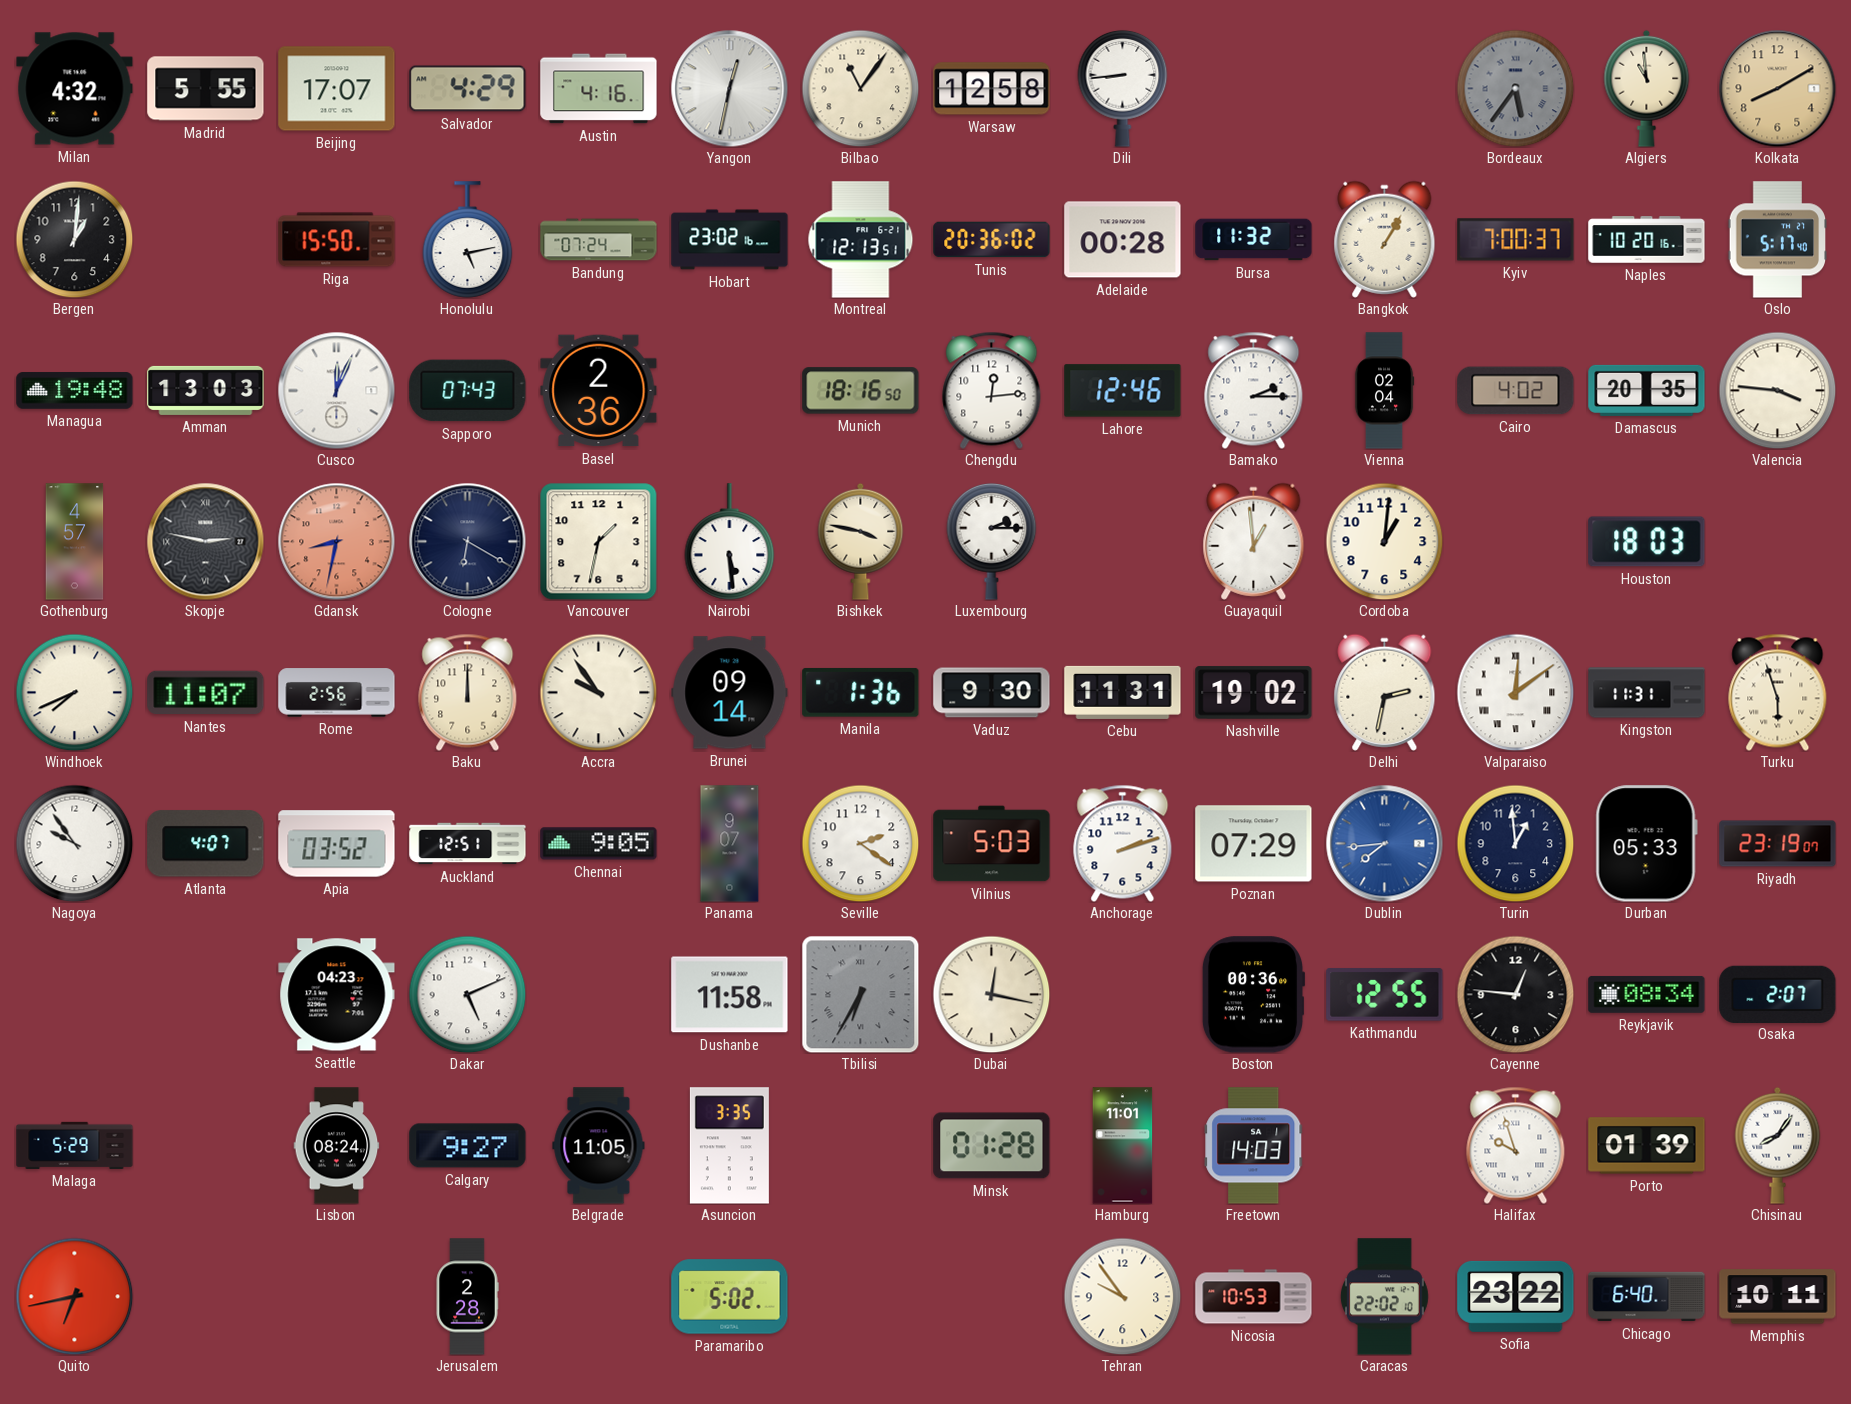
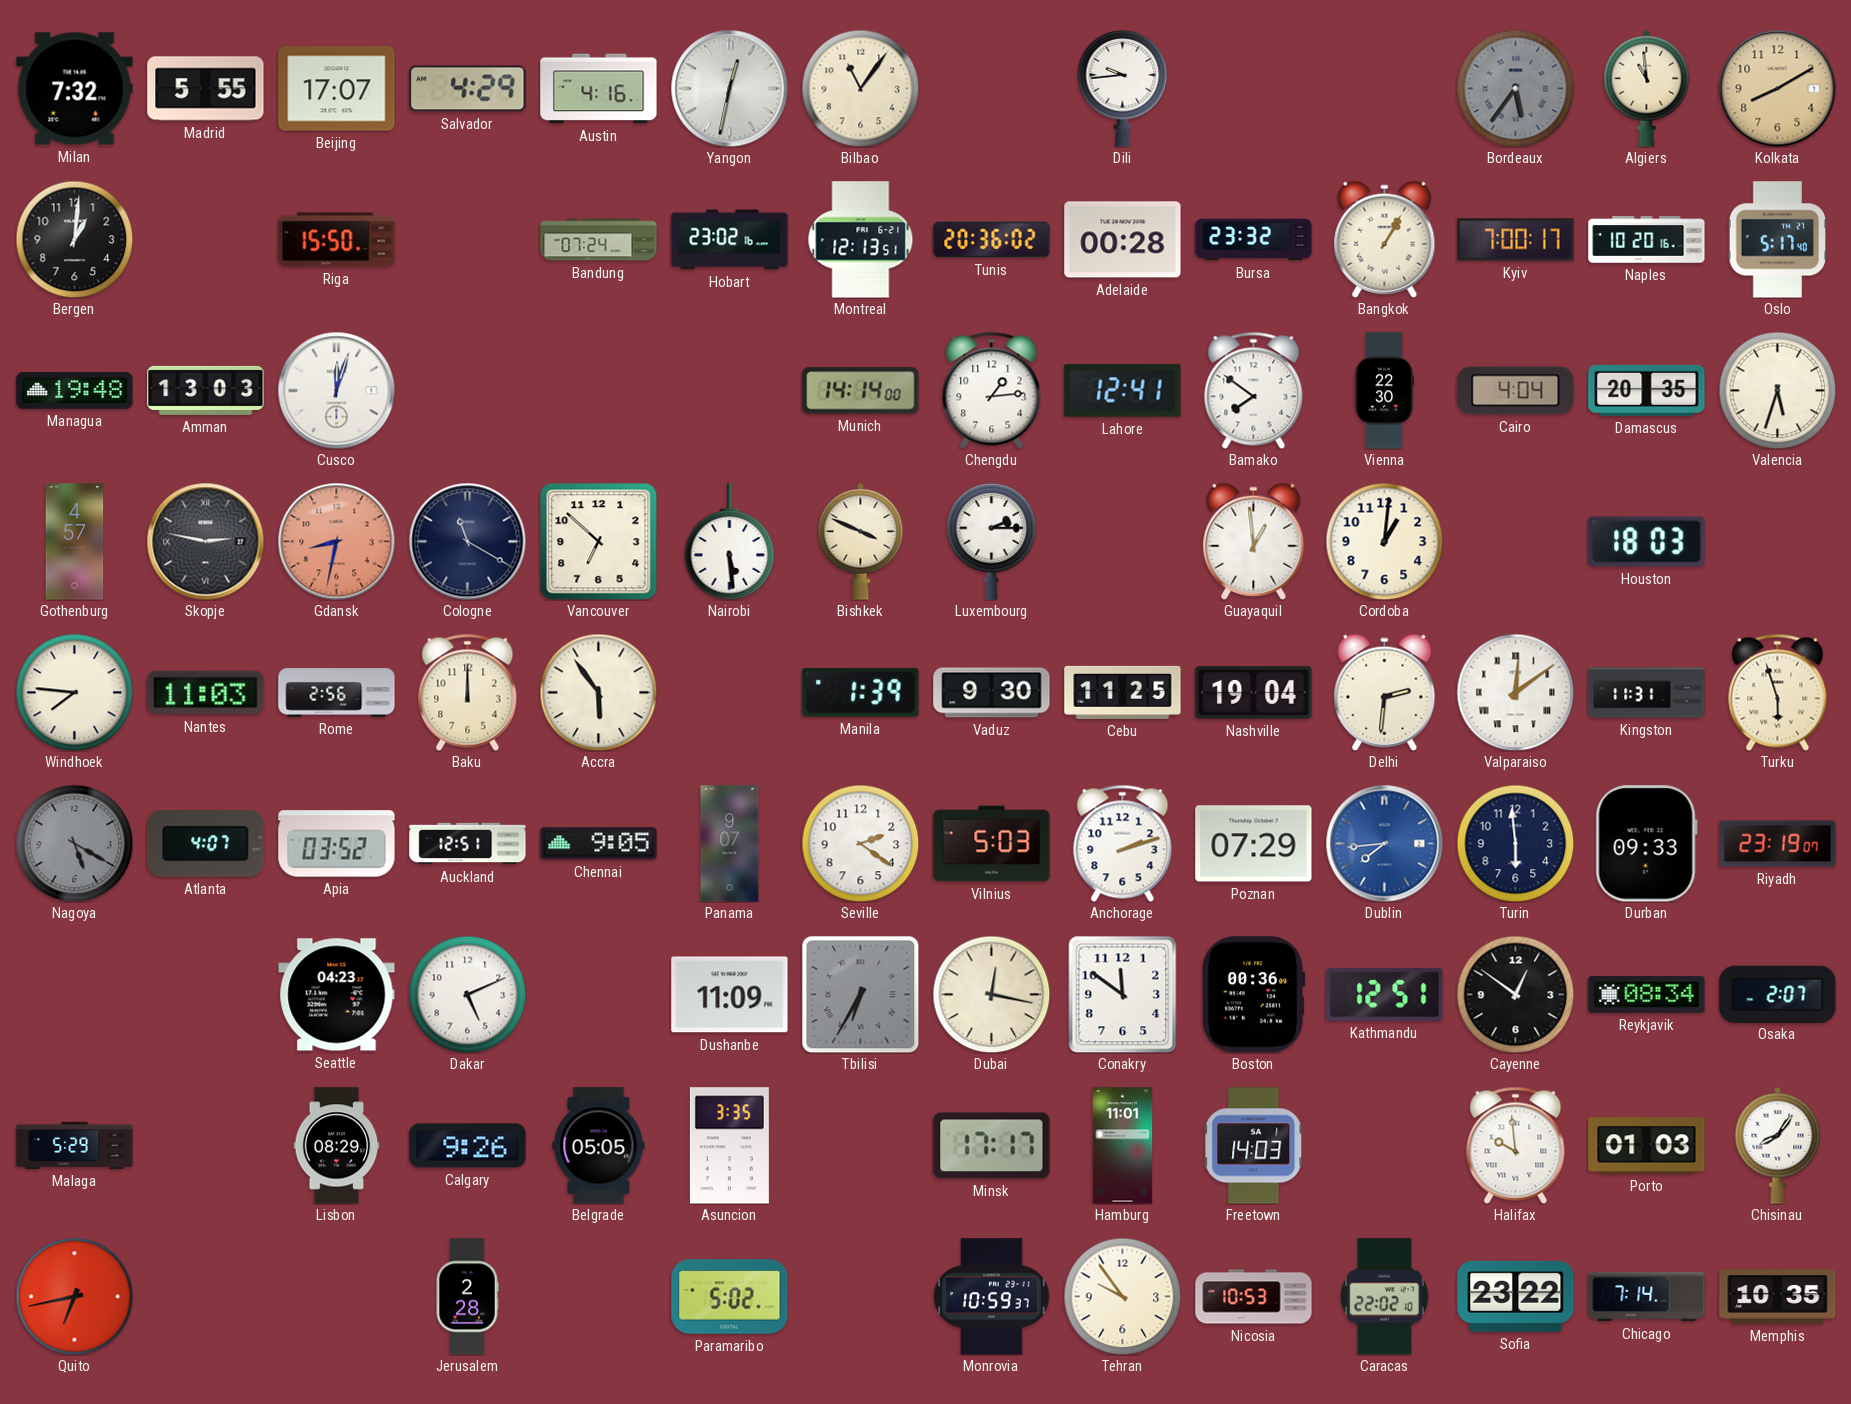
Milan: 4:32 -> 7:32
Warsaw: 12:58 -> none
Dili: 8:44 -> 9:44
Honolulu: 5:13 -> none
Bursa: 11:32 -> 23:32
Kyiv: 7:00:37 -> 7:00:17
Cusco: 12:04 -> 12:03
Sapporo: 07:43 -> none
Basel: 2:36 -> none
Munich: 18:16 -> 14:14
Chengdu: 12:14 -> 1:14
Lahore: 12:46 -> 12:41
Bamako: 2:15 -> 7:51
Vienna: 02:04 -> 22:30
Cairo: 4:02 -> 4:04
Valencia: 3:46 -> 5:33
Cologne: 6:20 -> 11:20
Vancouver: 1:32 -> 6:52
Bishkek: 3:47 -> 3:49
Windhoek: 7:41 -> 7:46
Nantes: 11:07 -> 11:03
Accra: 9:54 -> 5:54
Brunei: 09:14 -> none
Manila: 1:36 -> 1:39
Cebu: 11:31 -> 11:25
Nashville: 19:02 -> 19:04
Delhi: 2:32 -> 2:31
Nagoya: 9:54 -> 5:20
Nagoya dial: white -> grey
Turin: 12:59 -> 5:59
Durban: 05:33 -> 09:33
Dushanbe: 11:58 -> 11:09
Conakry: none -> 11:51
Kathmandu: 12:55 -> 12:51
Cayenne: 12:46 -> 12:51
Lisbon: 08:24 -> 08:29
Calgary: 9:27 -> 9:26
Belgrade: 11:05 -> 05:05
Minsk: 01:28 -> 17:17
Halifax: 9:57 -> 9:59
Porto: 01:39 -> 01:03
Monrovia: none -> 10:59
Chicago: 6:40 -> 7:14
Memphis: 10:11 -> 10:35
